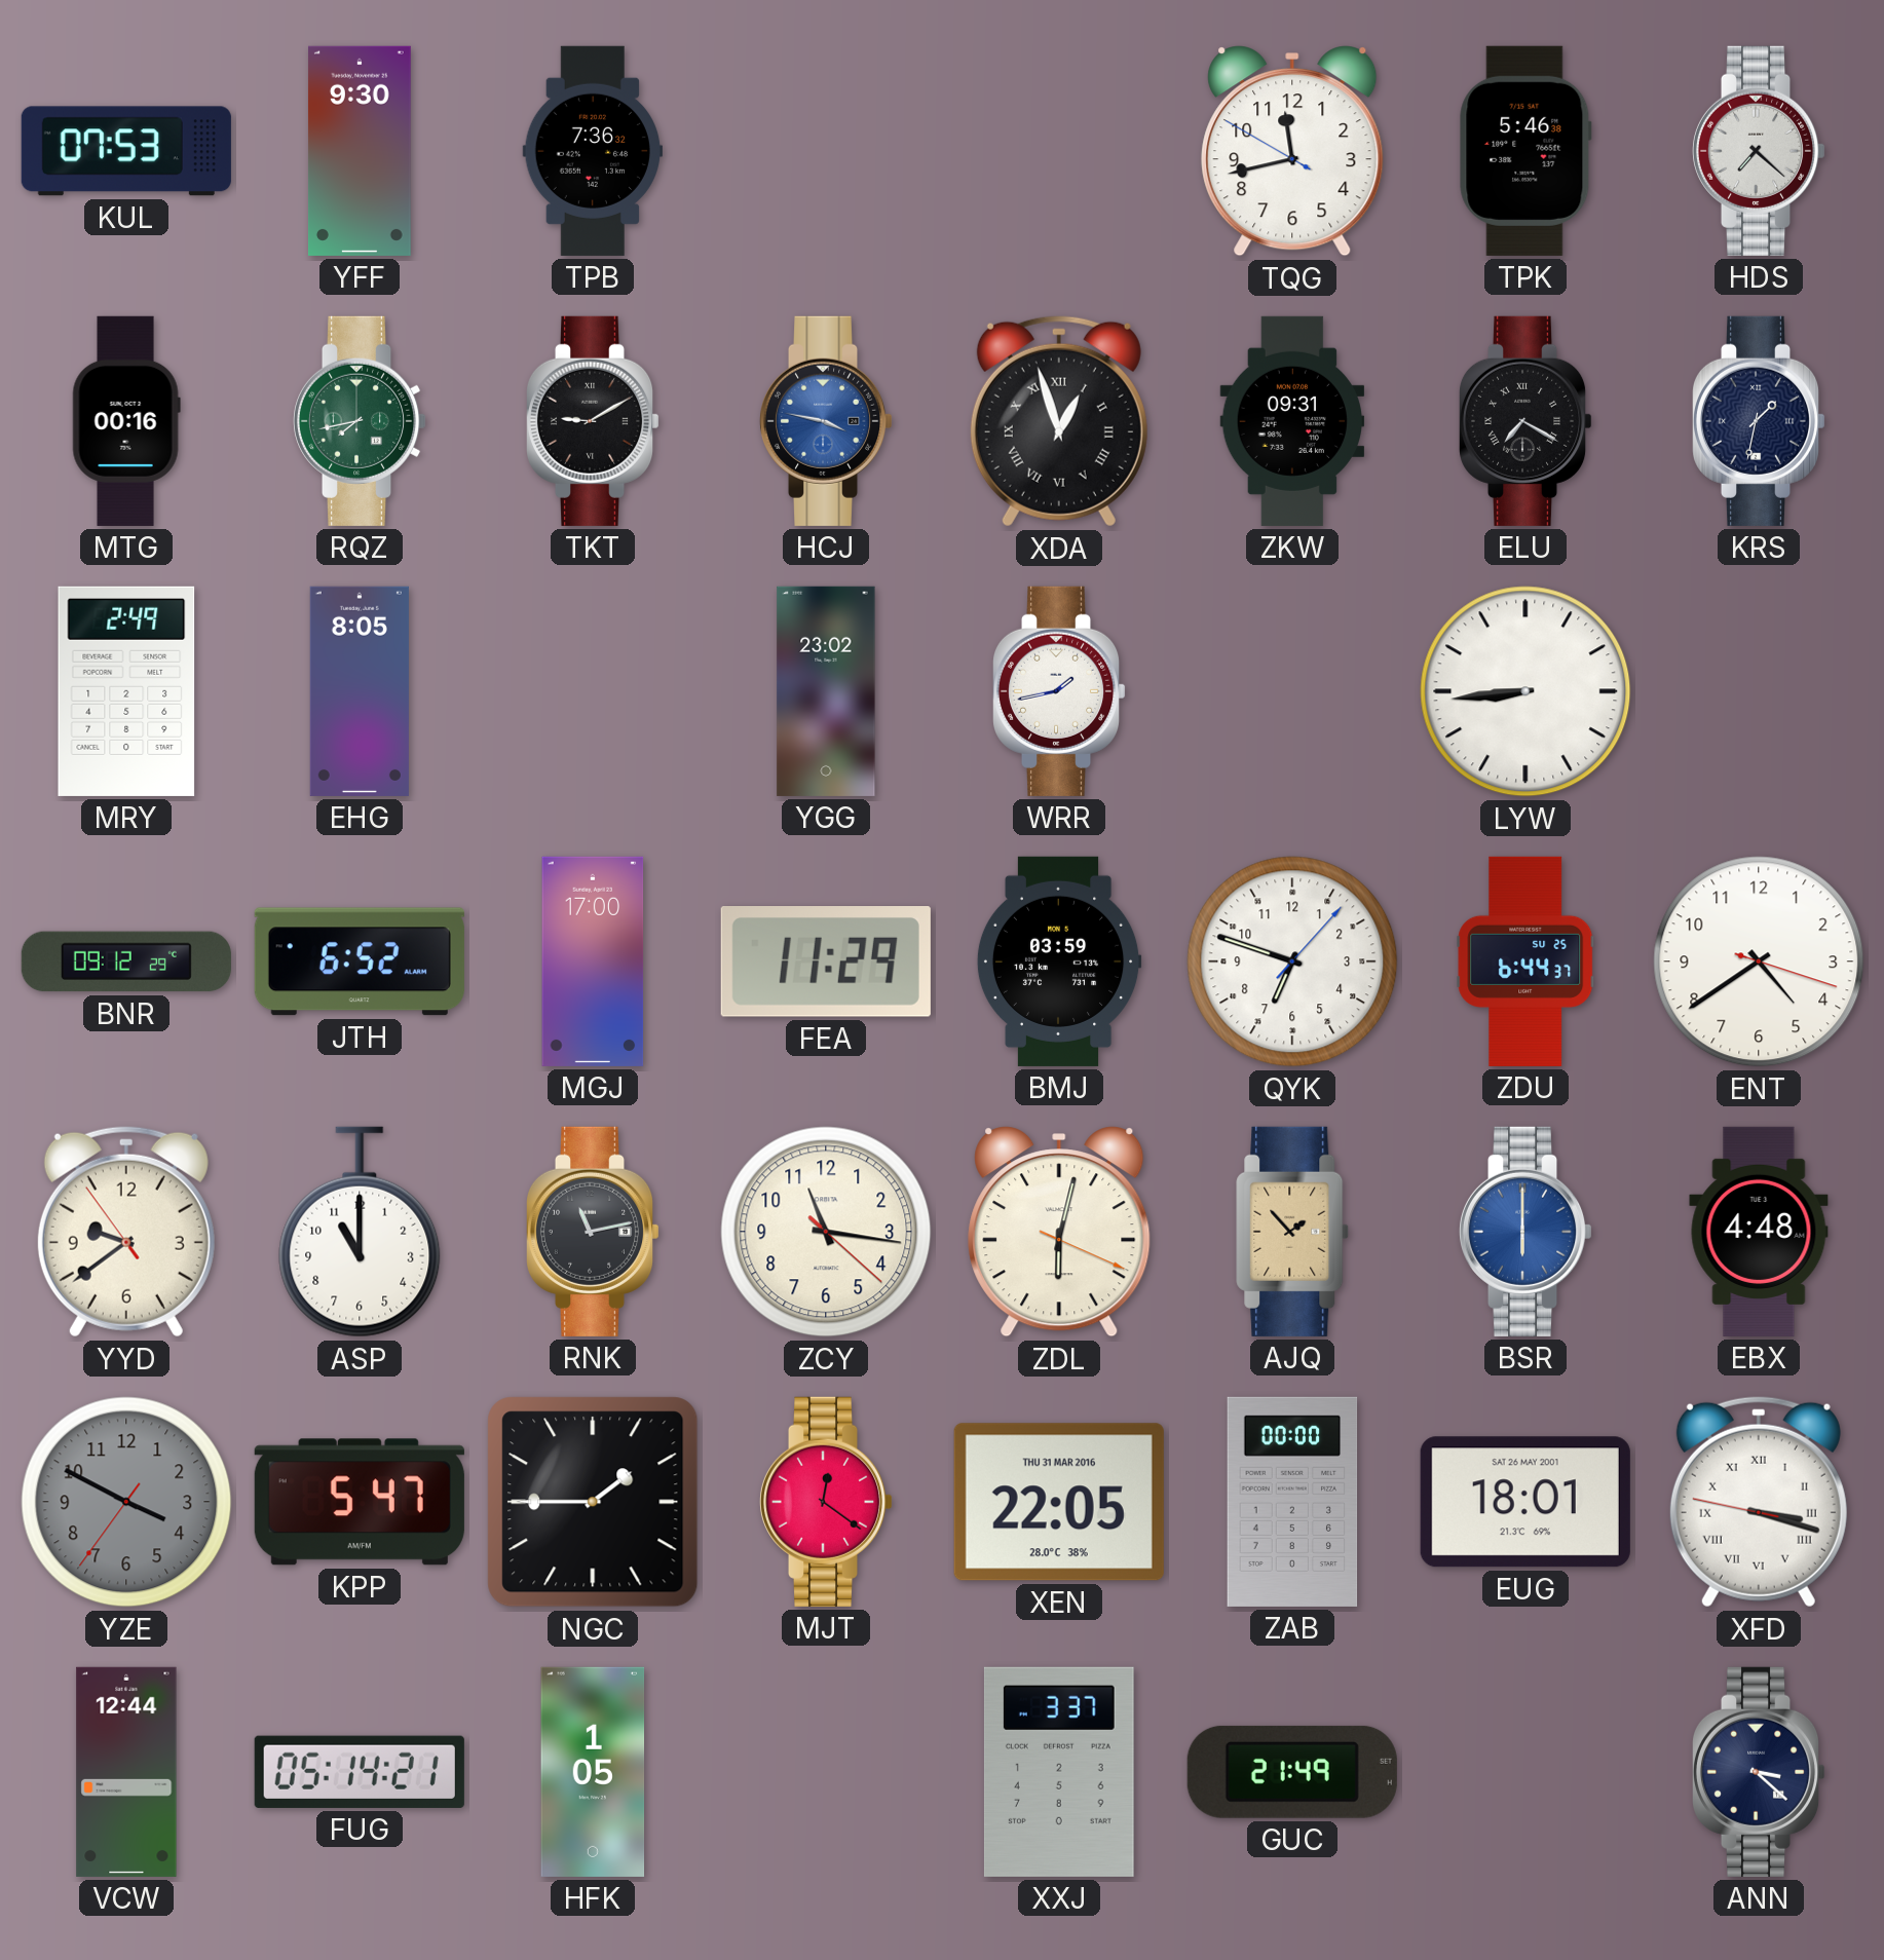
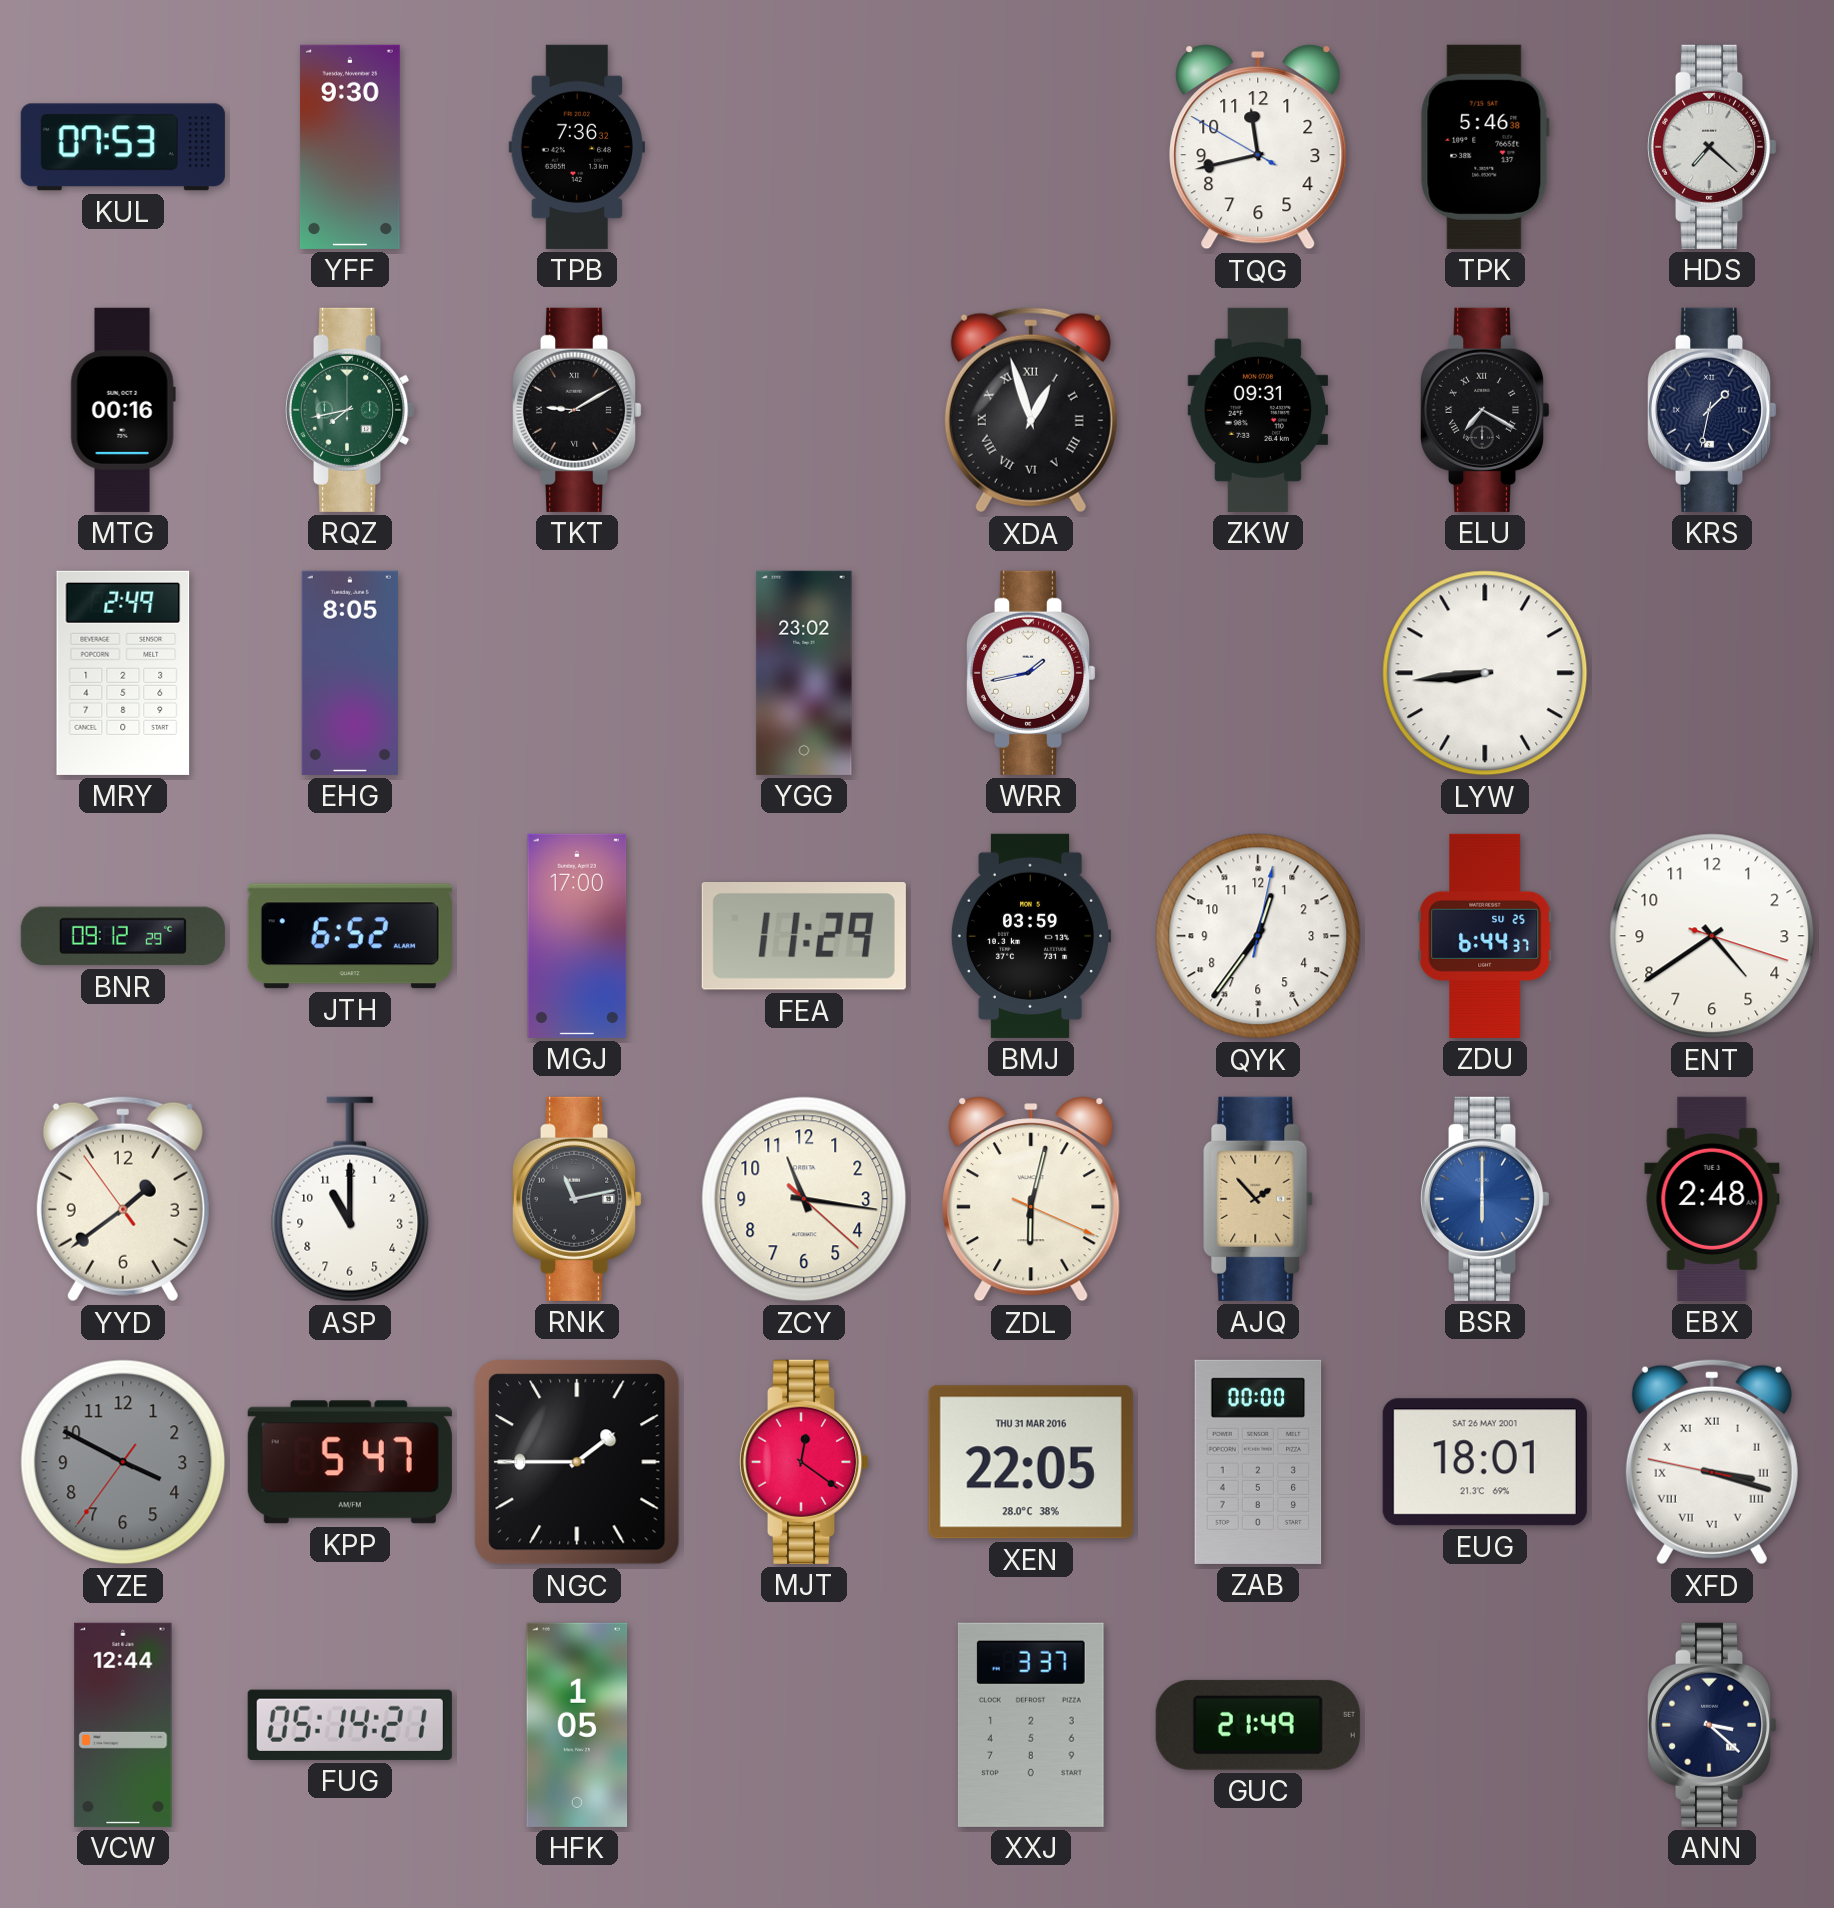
HCJ: 3:47 -> none
QYK: 6:48 -> 12:36
YYD: 9:38 -> 1:38
EBX: 4:48 -> 2:48
